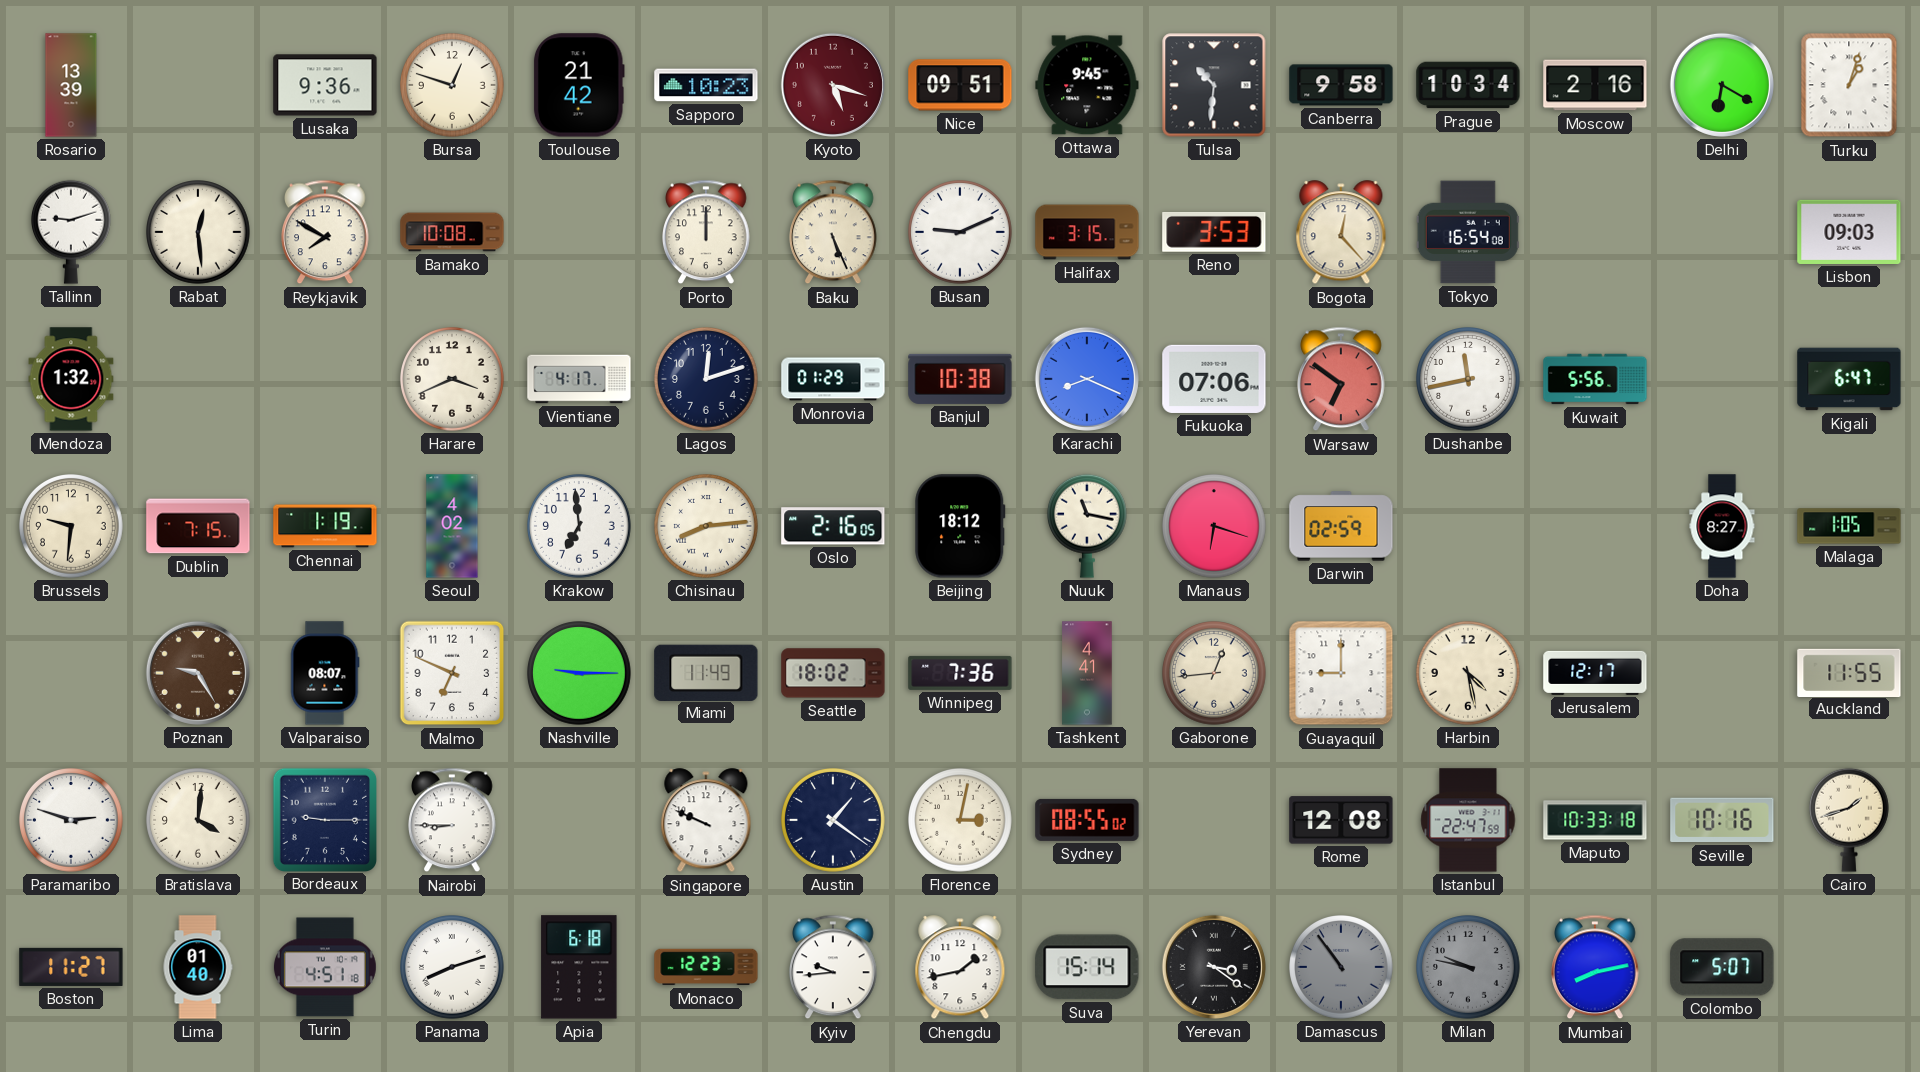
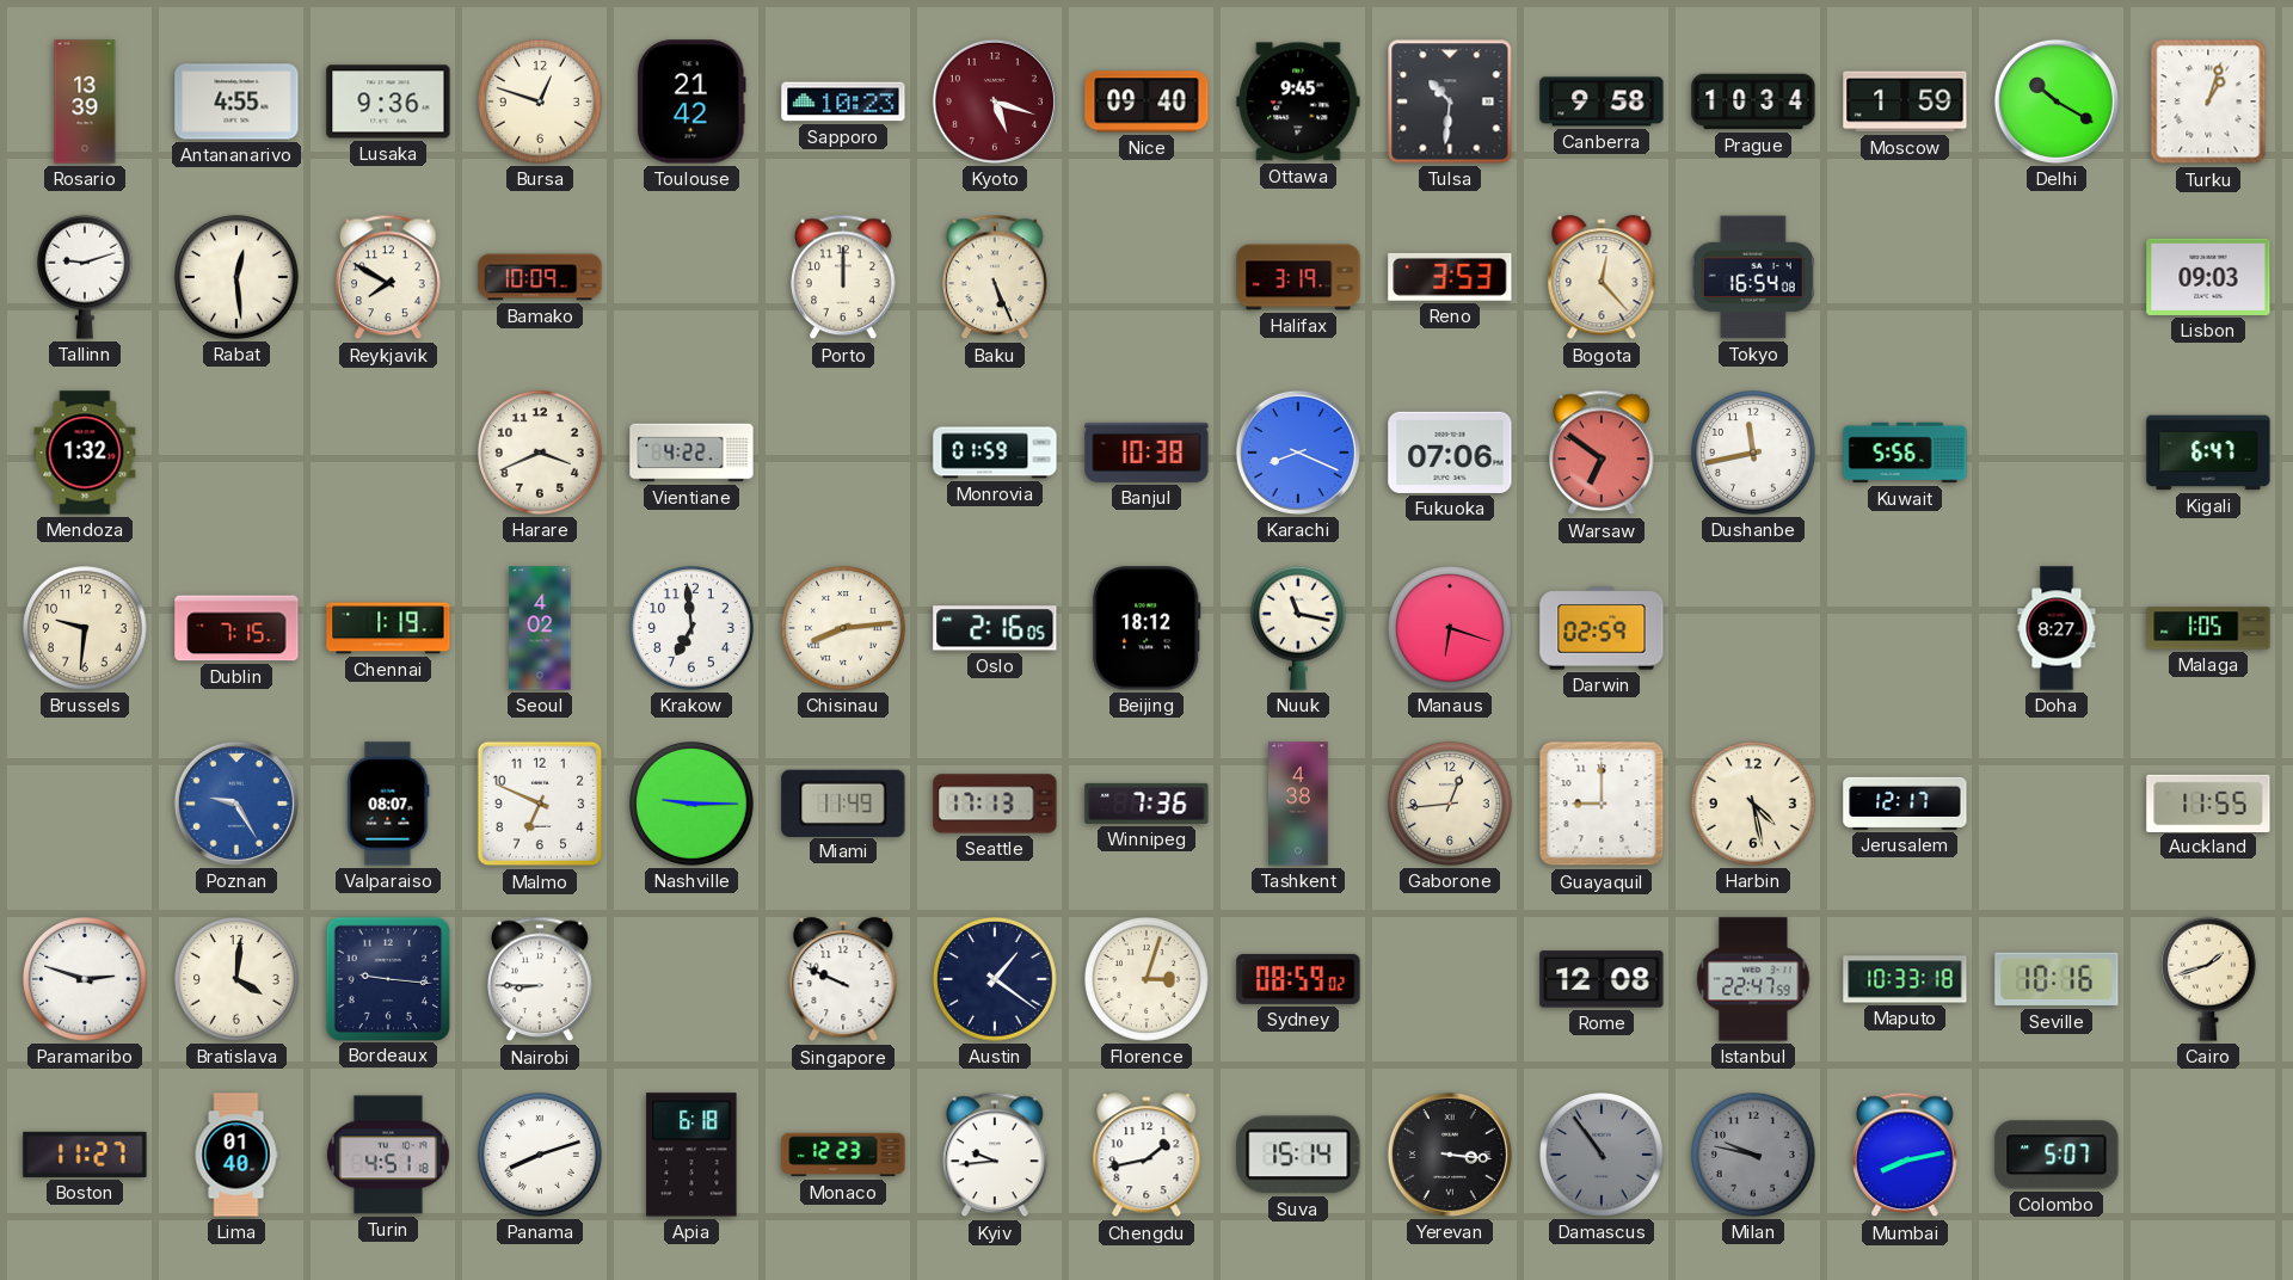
Antananarivo: none -> 4:55
Nice: 09:51 -> 09:40
Moscow: 2:16 -> 1:59
Delhi: 6:20 -> 10:20
Bamako: 10:08 -> 10:09
Busan: 9:11 -> none
Halifax: 3:15 -> 3:19
Vientiane: 4:17 -> 4:22
Lagos: 12:12 -> none
Monrovia: 01:29 -> 01:59
Poznan dial: brown -> blue
Seattle: 18:02 -> 17:13
Tashkent: 4:41 -> 4:38
Bordeaux: 9:15 -> 9:16
Florence: 3:02 -> 3:03
Sydney: 08:55 -> 08:59
Yerevan: 3:21 -> 3:16
